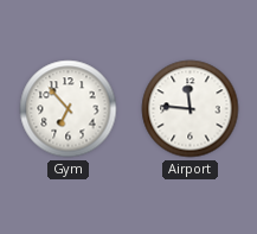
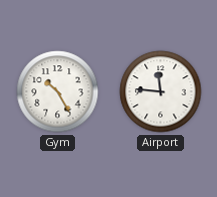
Gym: 6:53 -> 10:25
